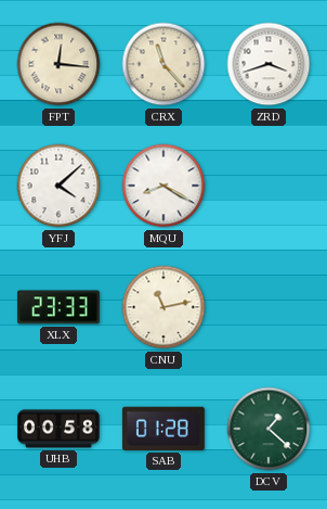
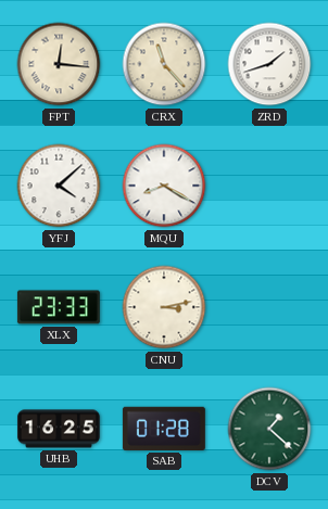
ZRD: 3:42 -> 1:42
CNU: 11:13 -> 3:13
UHB: 00:58 -> 16:25
